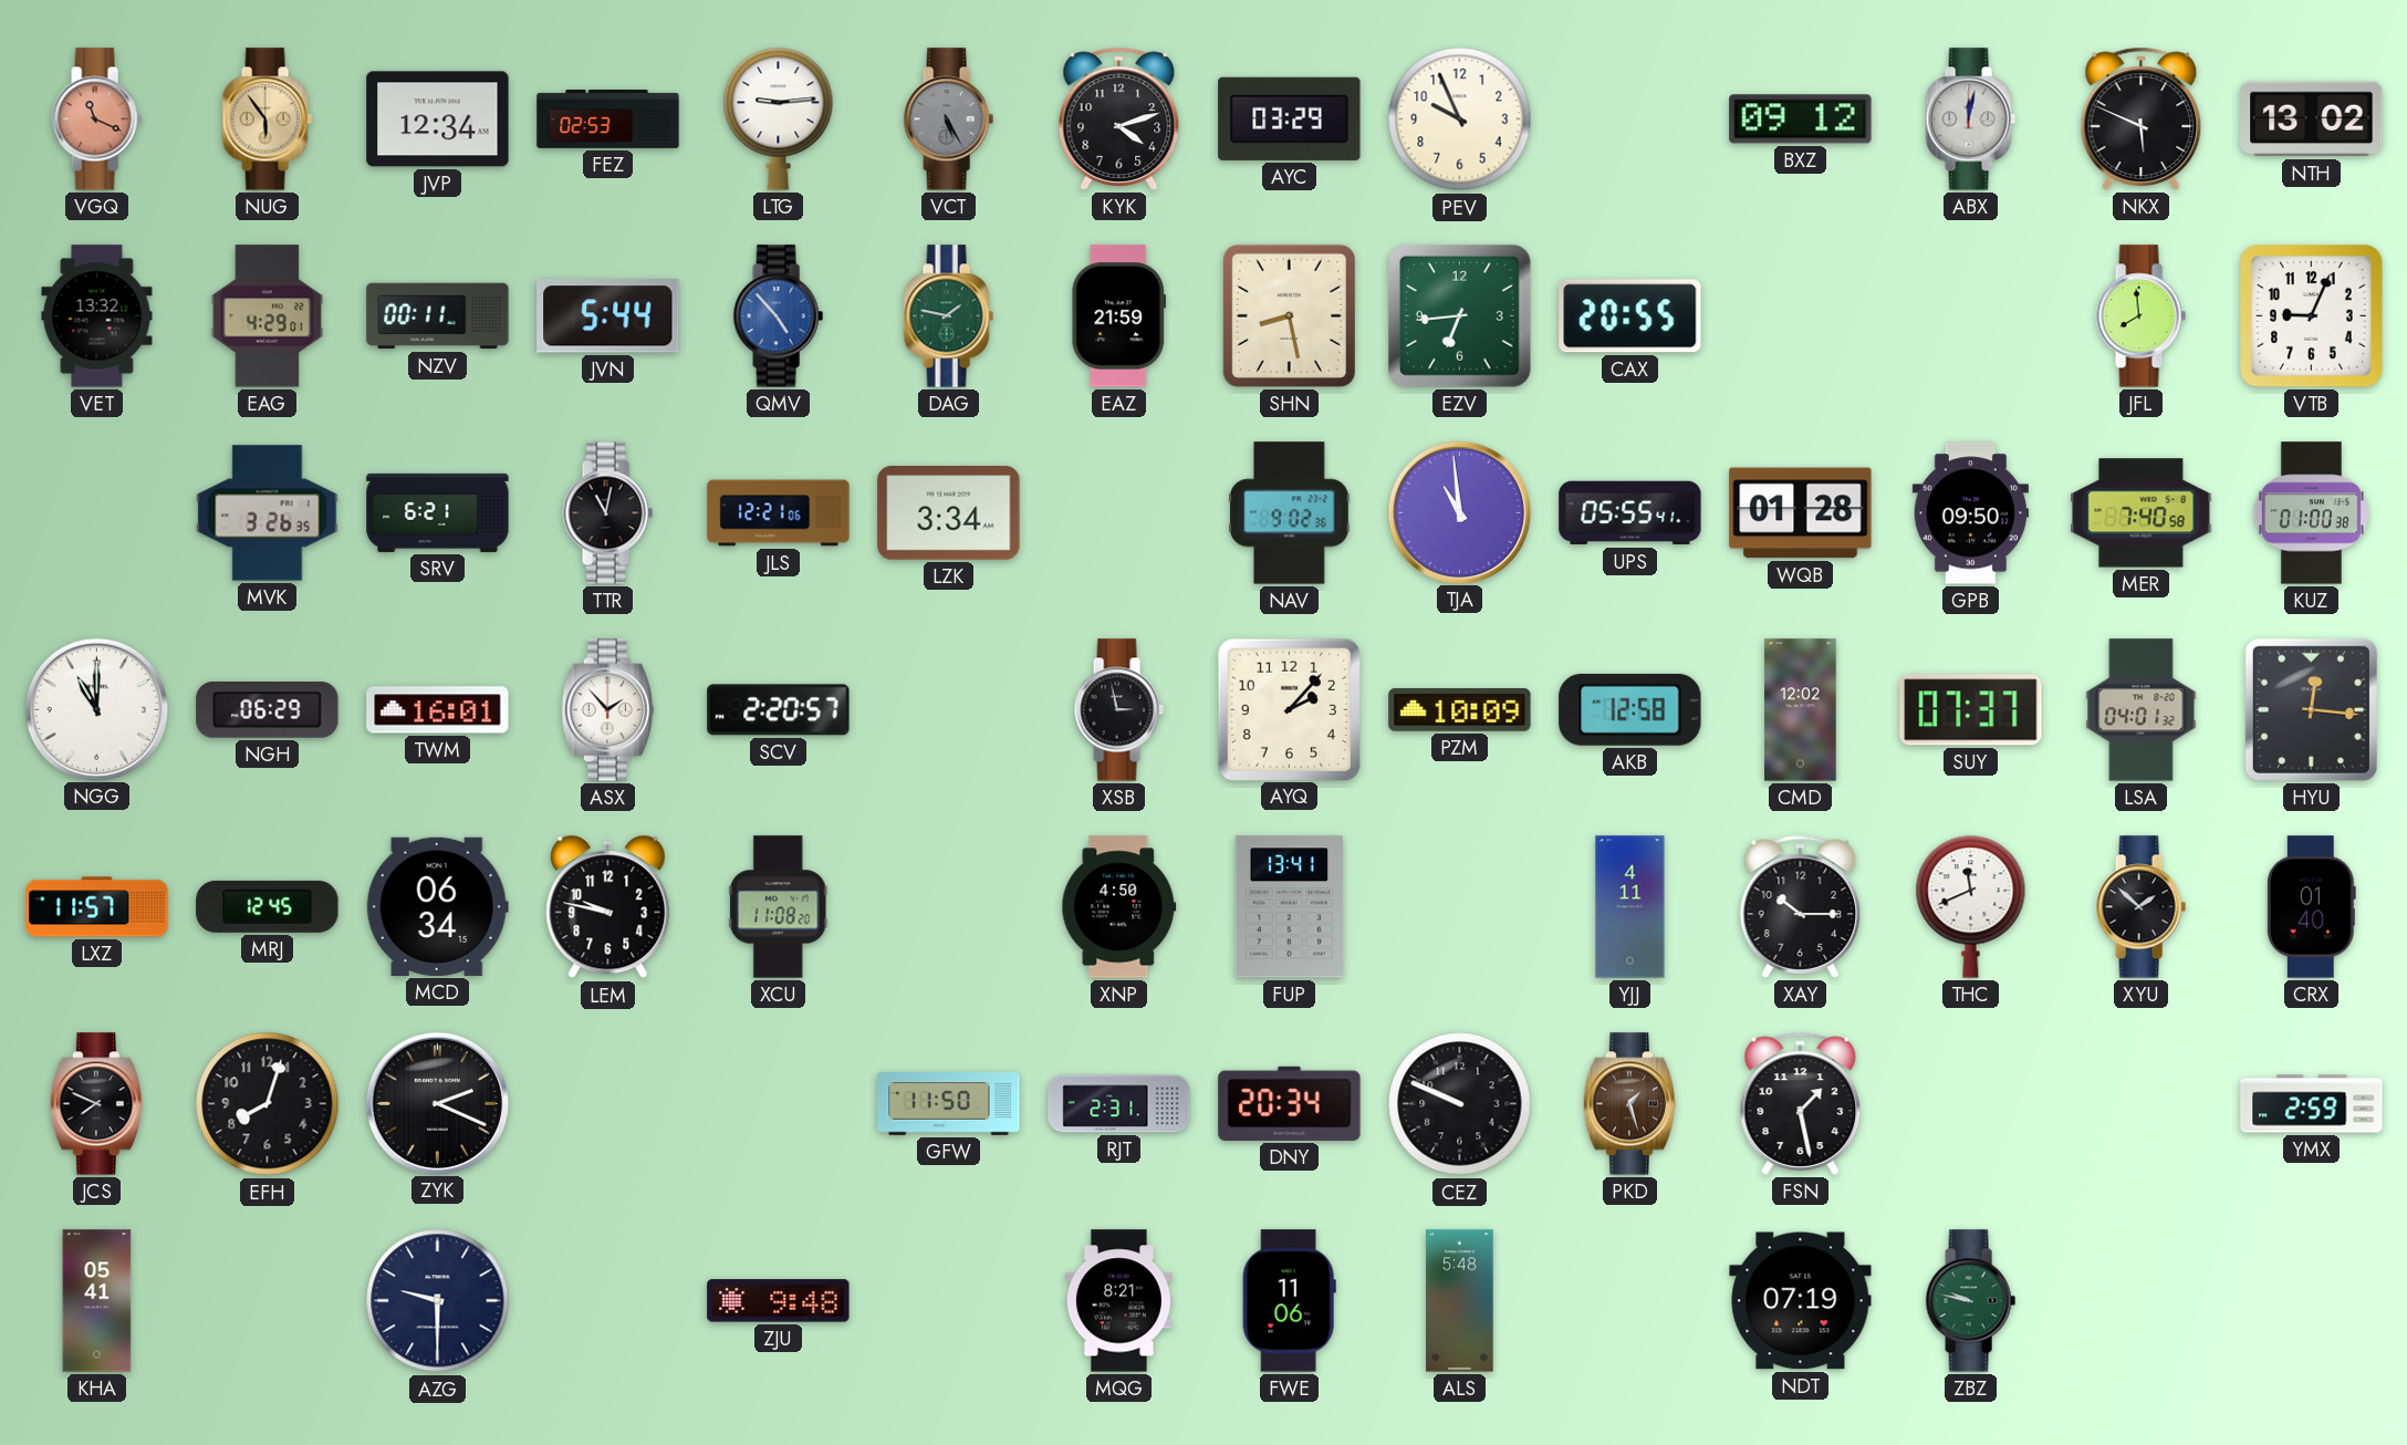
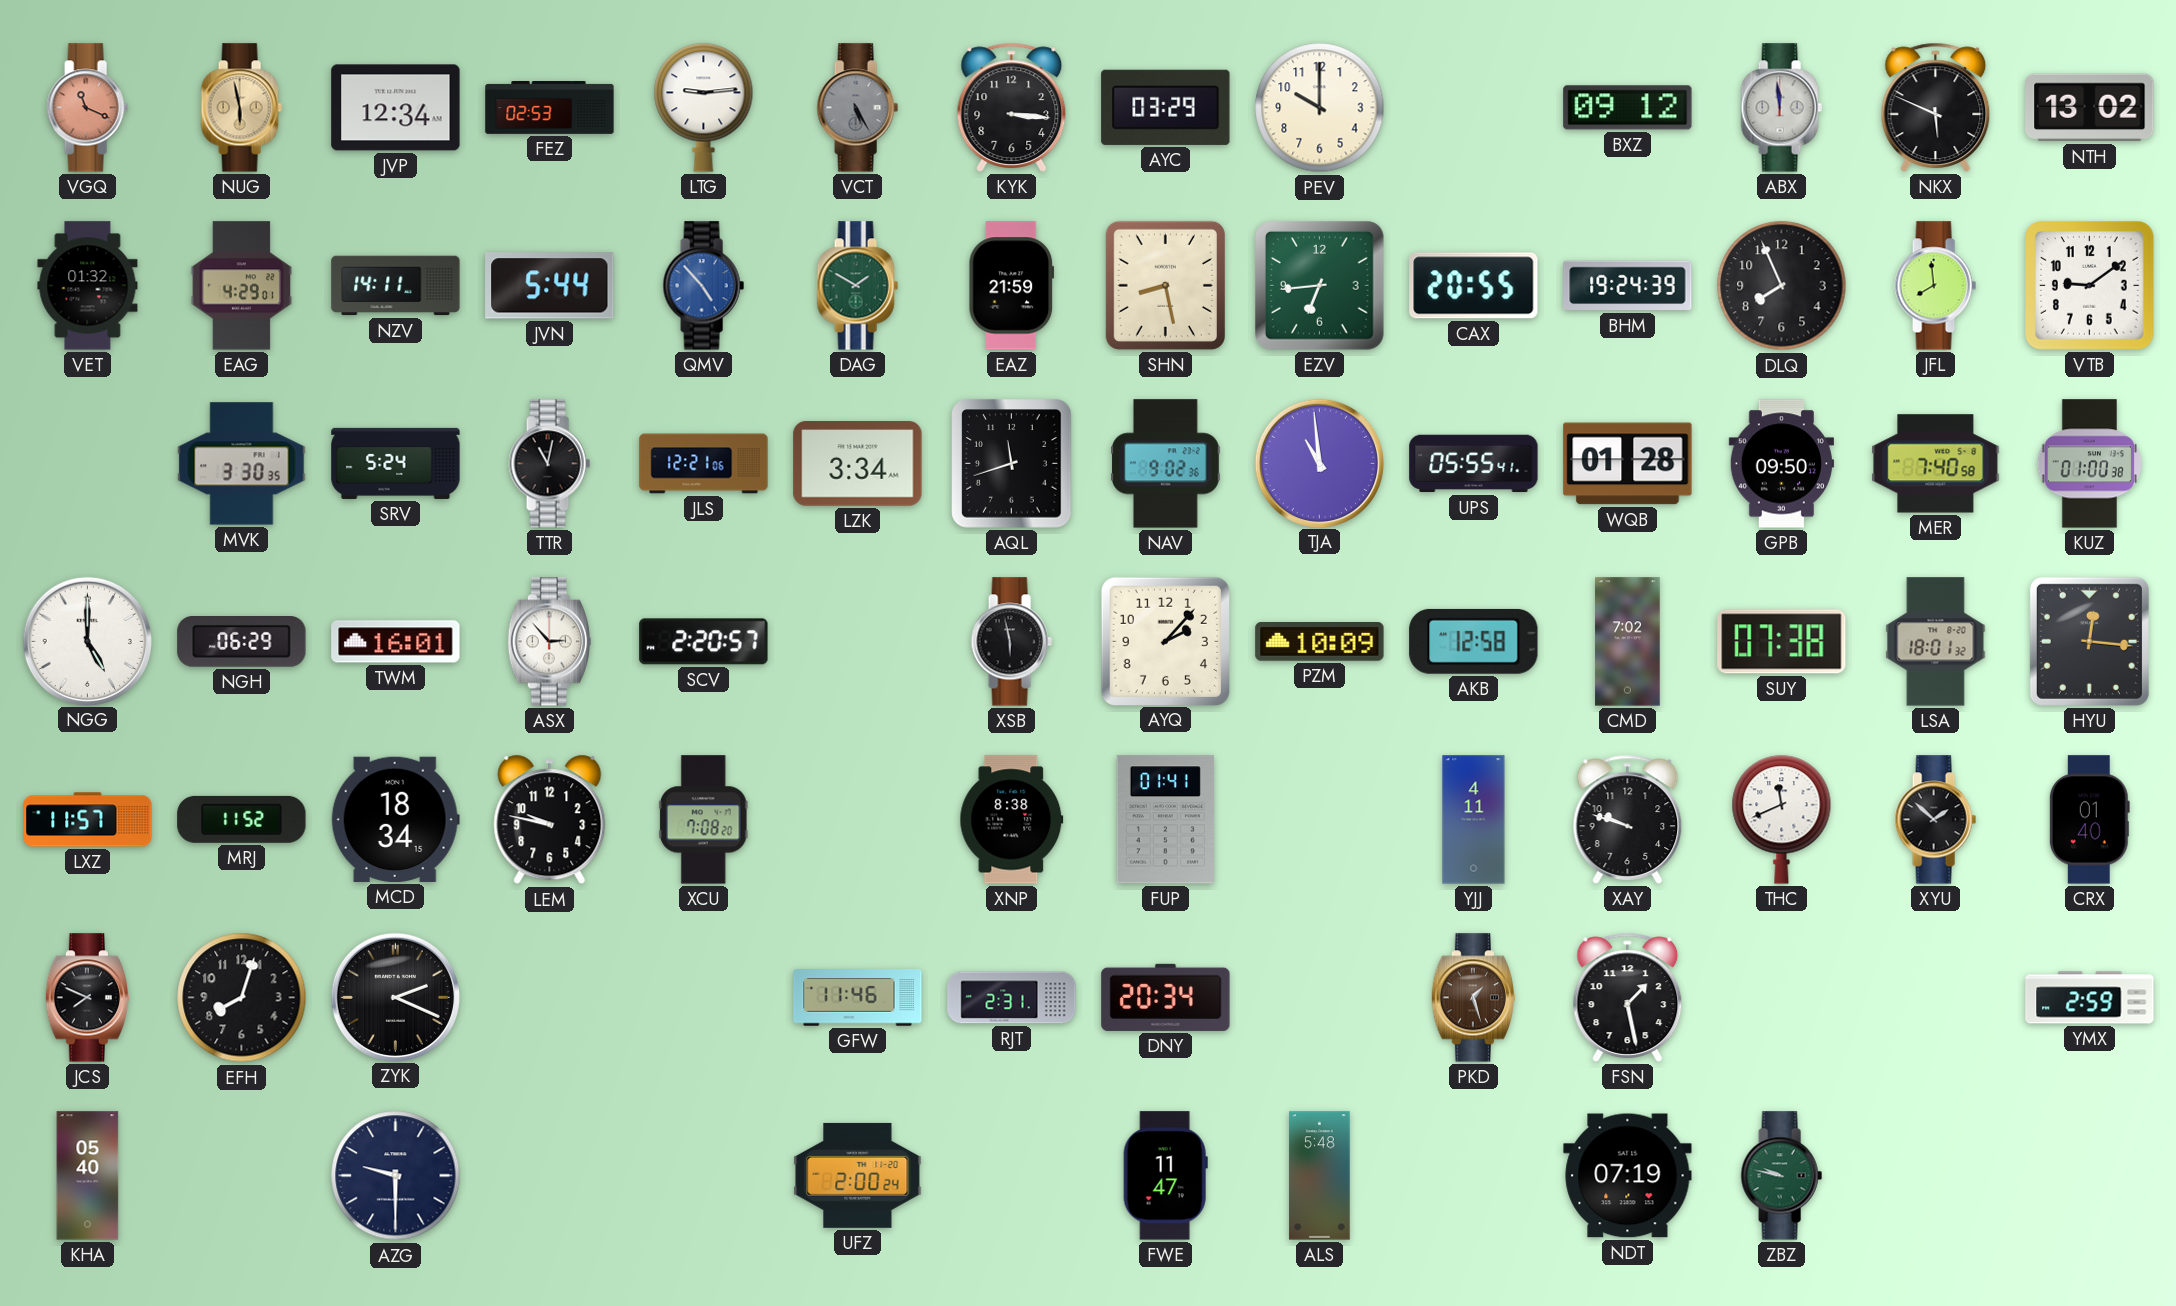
NUG: 5:54 -> 5:58
KYK: 4:12 -> 3:16
PEV: 9:56 -> 10:00
ABX: 12:02 -> 11:59
VET: 13:32 -> 01:32
NZV: 00:11 -> 14:11
DAG: 1:47 -> 1:50
BHM: none -> 19:24
DLQ: none -> 7:56
VTB: 9:04 -> 9:09
MVK: 3:26 -> 3:30
SRV: 6:21 -> 5:24
AQL: none -> 11:42
NGG: 11:00 -> 5:00
ASX: 1:53 -> 2:53
XSB: 2:58 -> 5:58
CMD: 12:02 -> 7:02
SUY: 07:37 -> 07:38
LSA: 04:01 -> 18:01
MRJ: 12:45 -> 11:52
MCD: 06:34 -> 18:34
XCU: 11:08 -> 7:08
XNP: 4:50 -> 8:38
FUP: 13:41 -> 01:41
XAY: 10:15 -> 9:48
GFW: 11:50 -> 11:46
CEZ: 9:49 -> none
KHA: 05:41 -> 05:40
ZJU: 9:48 -> none
UFZ: none -> 2:00
MQG: 8:21 -> none
FWE: 11:06 -> 11:47
